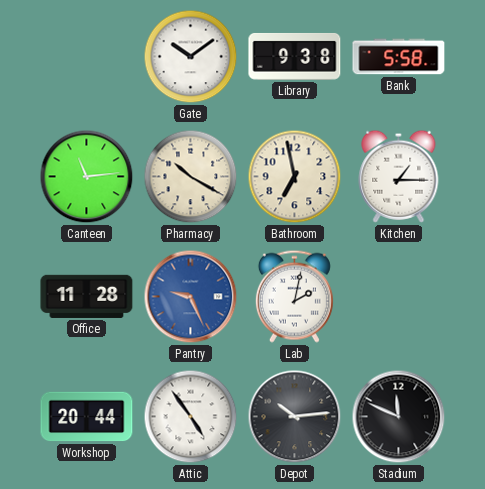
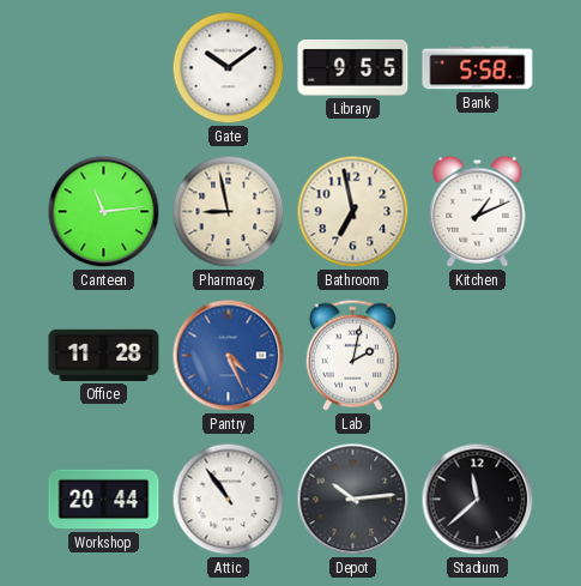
Library: 9:38 -> 9:55
Pharmacy: 10:20 -> 8:58
Kitchen: 1:15 -> 1:11
Pantry: 9:26 -> 4:26
Attic: 4:54 -> 10:54
Stadium: 11:49 -> 11:38
